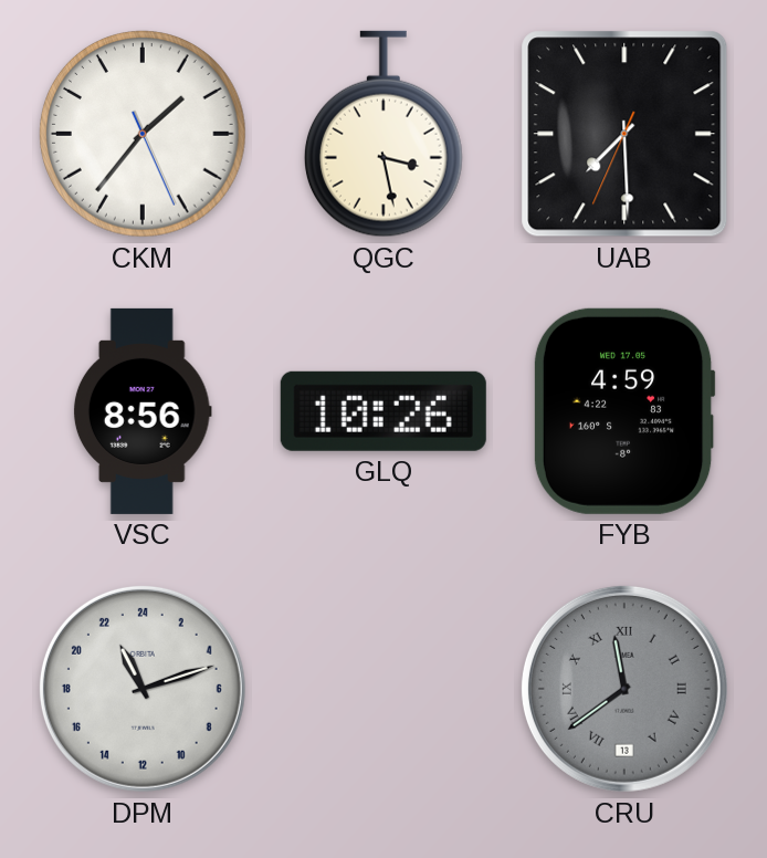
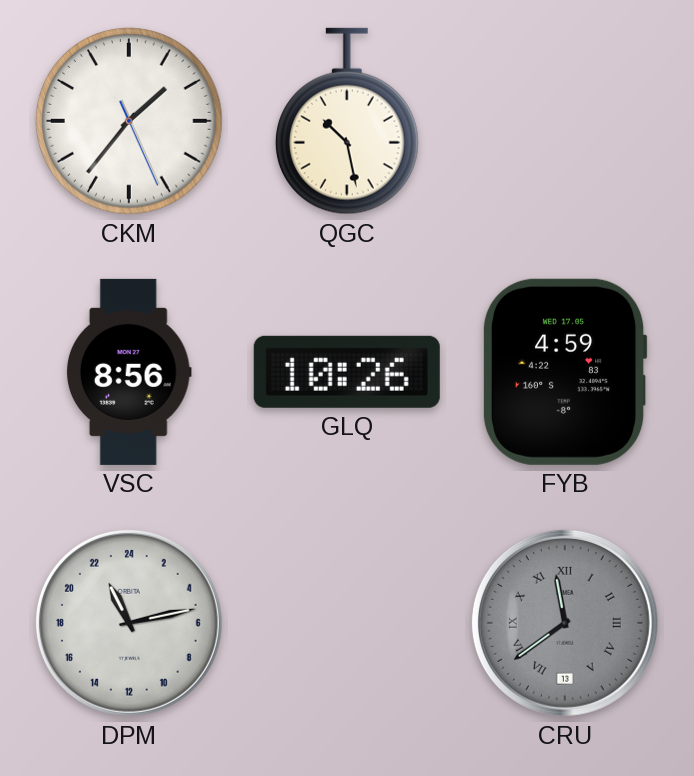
QGC: 3:28 -> 10:28
UAB: 7:29 -> none
DPM: 22:12 -> 22:13
